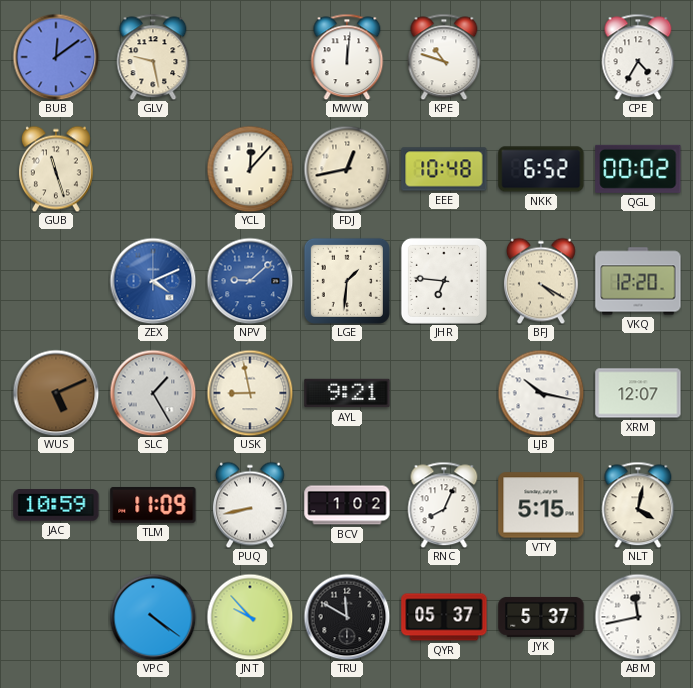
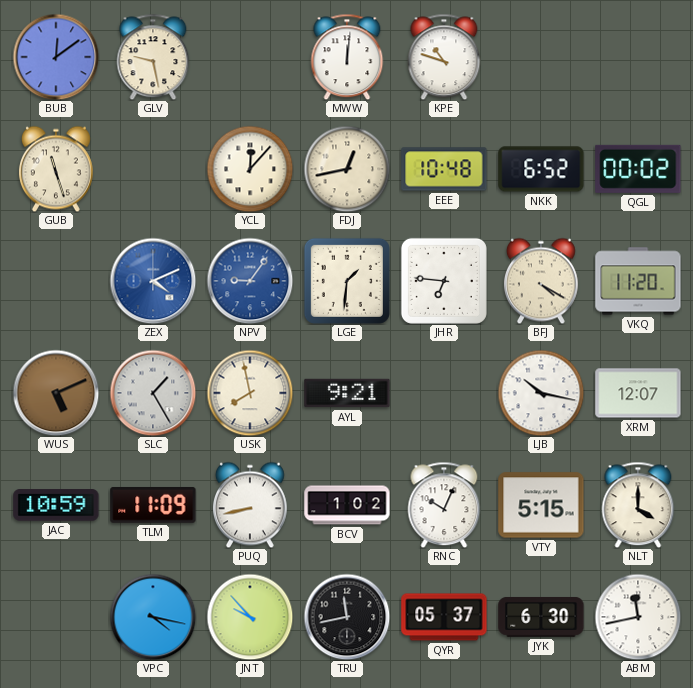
CPE: 4:35 -> none
NPV: 9:08 -> 9:06
VKQ: 12:20 -> 11:20
USK: 8:58 -> 7:58
RNC: 8:04 -> 10:04
NLT: 4:02 -> 4:00
VPC: 4:21 -> 4:17
TRU: 11:50 -> 11:43
JYK: 5:37 -> 6:30
